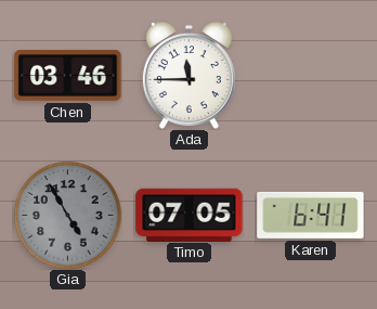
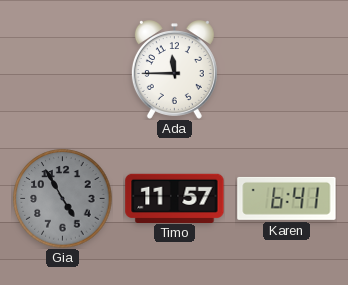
Chen: 03:46 -> none
Timo: 07:05 -> 11:57
